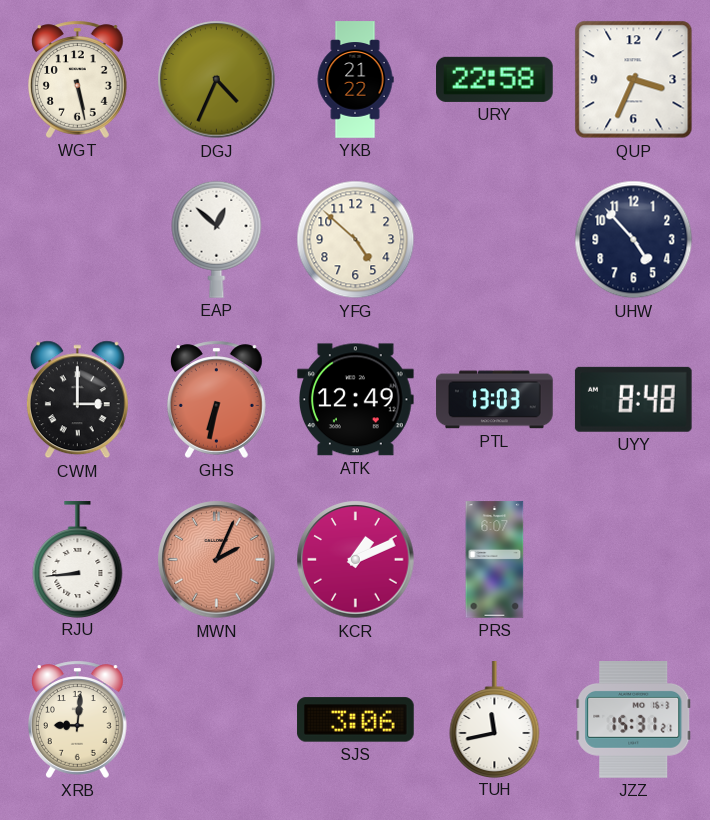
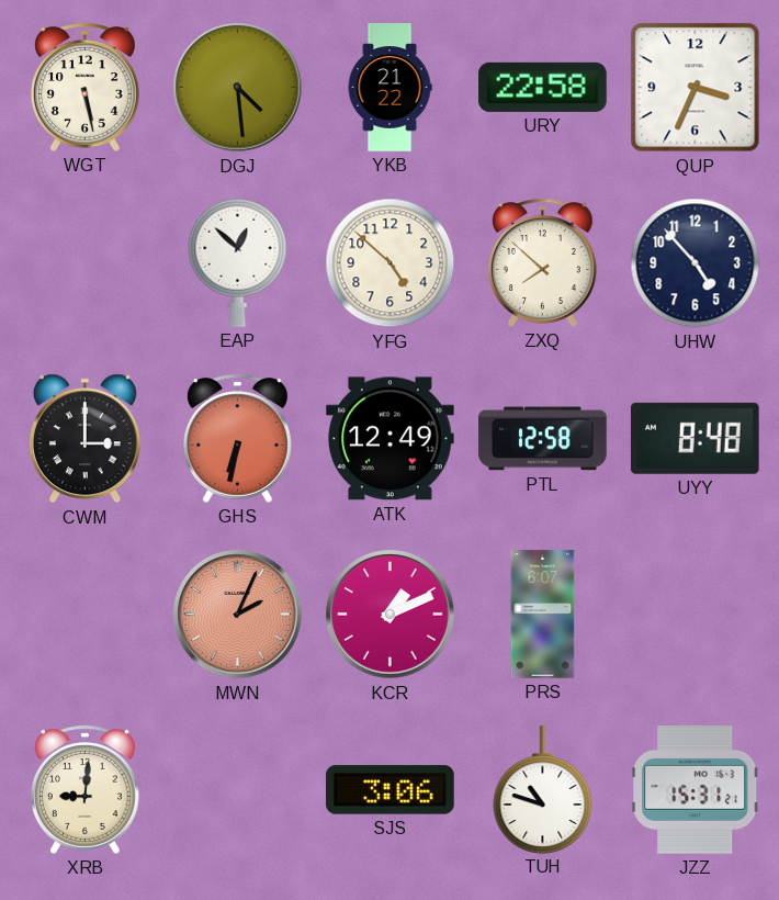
DGJ: 4:34 -> 4:29
ZXQ: none -> 7:52
PTL: 13:03 -> 12:58
RJU: 8:44 -> none
TUH: 11:43 -> 10:48
